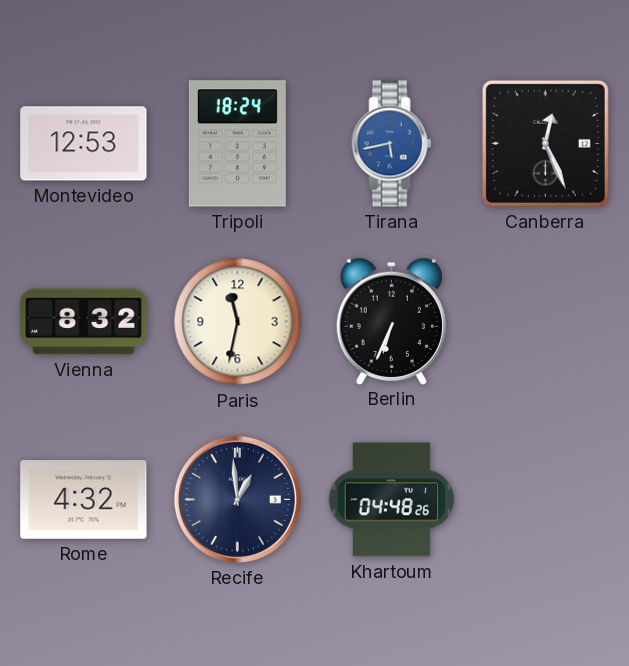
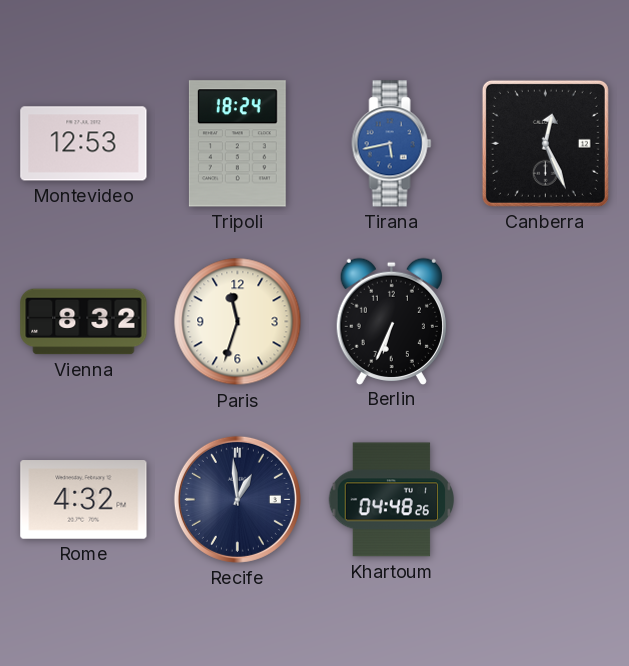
Paris: 11:32 -> 11:33
